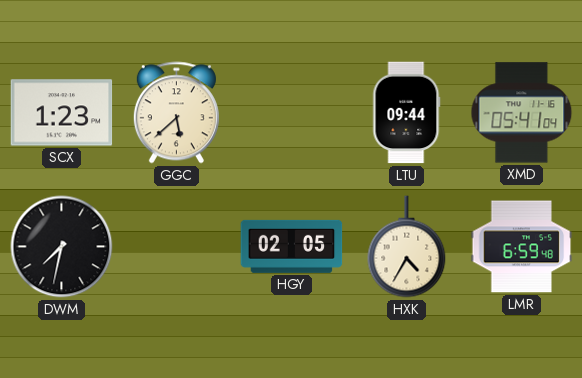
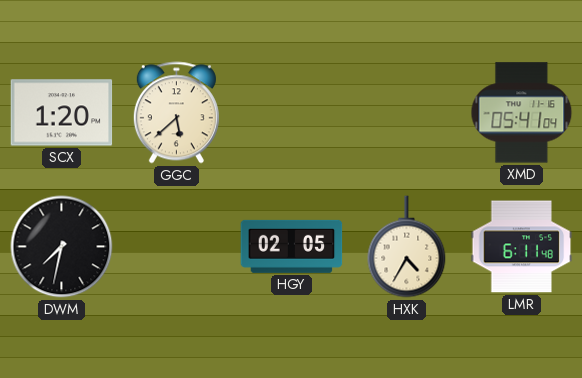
SCX: 1:23 -> 1:20
LTU: 09:44 -> none
LMR: 6:59 -> 6:11
